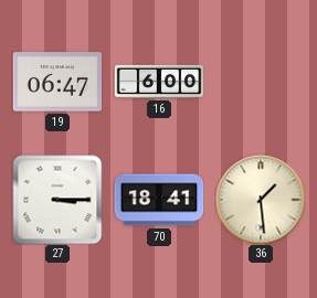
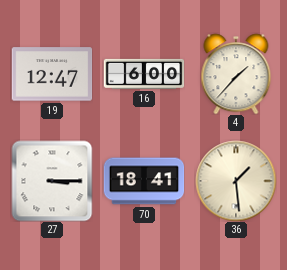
19: 06:47 -> 12:47
4: none -> 1:37
